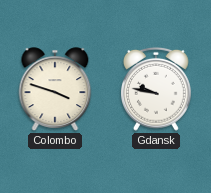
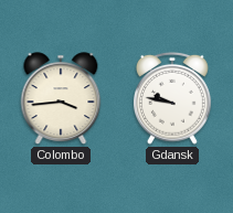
Colombo: 3:48 -> 3:44
